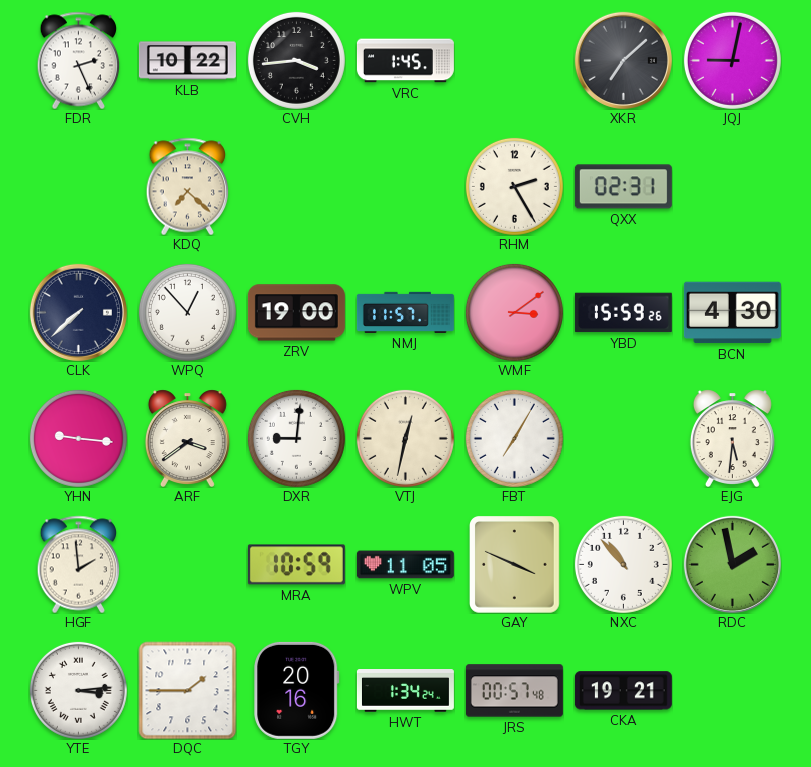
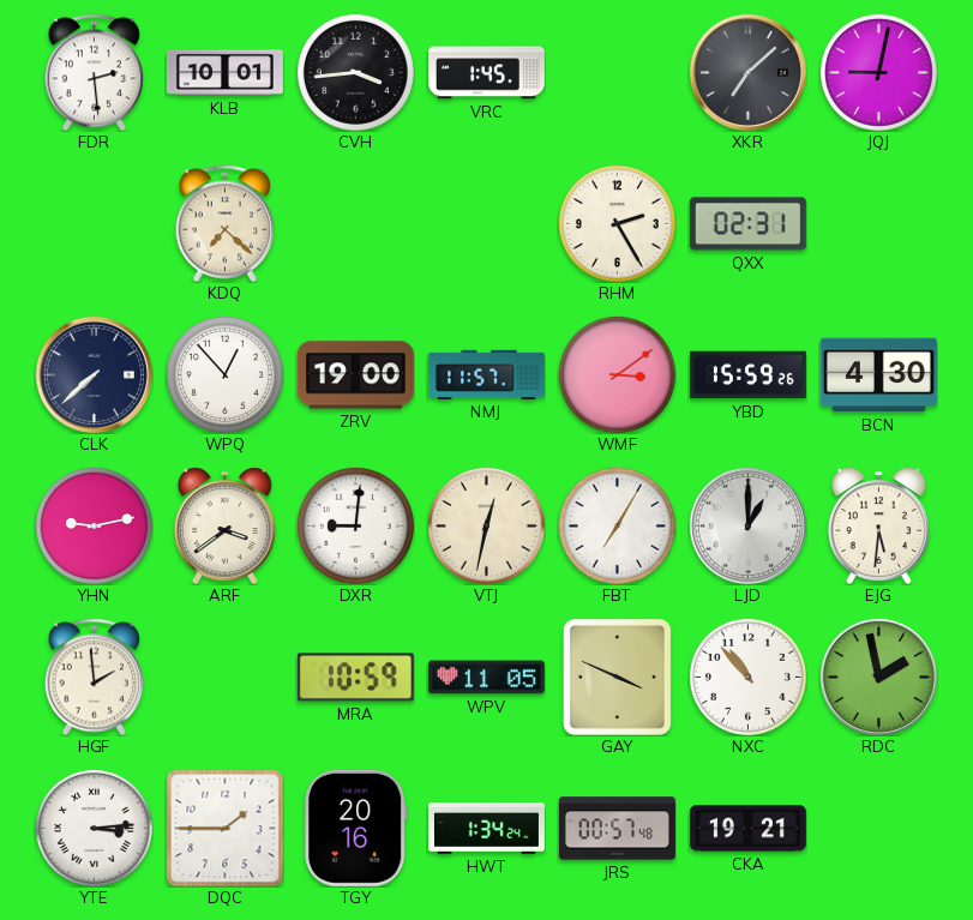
FDR: 2:26 -> 2:29
KLB: 10:22 -> 10:01
YHN: 9:16 -> 9:13
LJD: none -> 1:00
